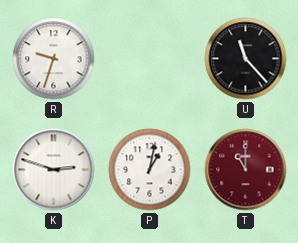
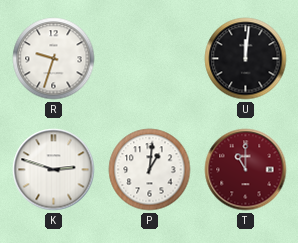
U: 11:23 -> 12:01
P: 1:02 -> 1:01
